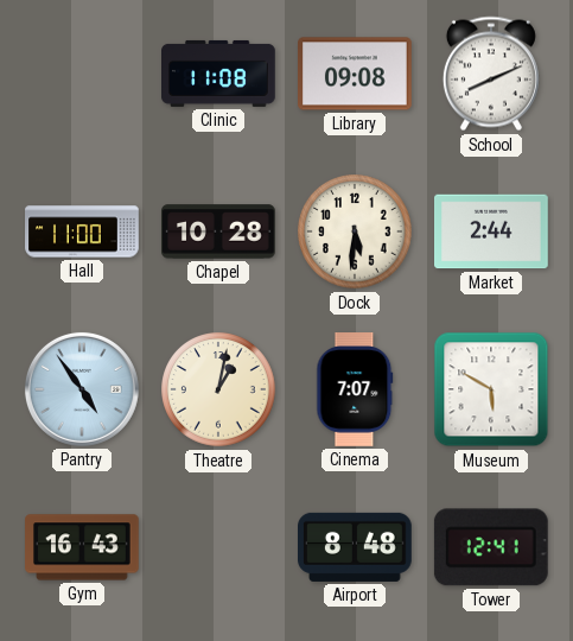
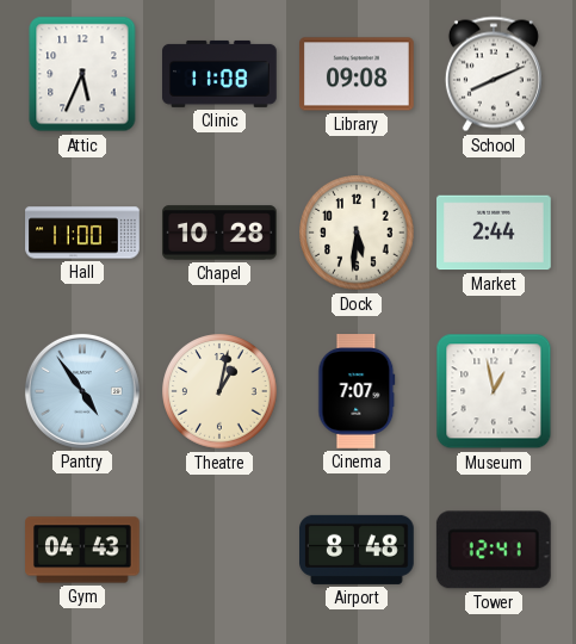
Attic: none -> 5:34
Museum: 5:50 -> 12:58
Gym: 16:43 -> 04:43
